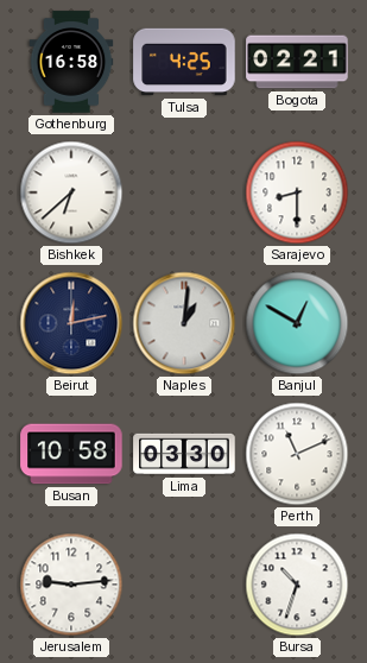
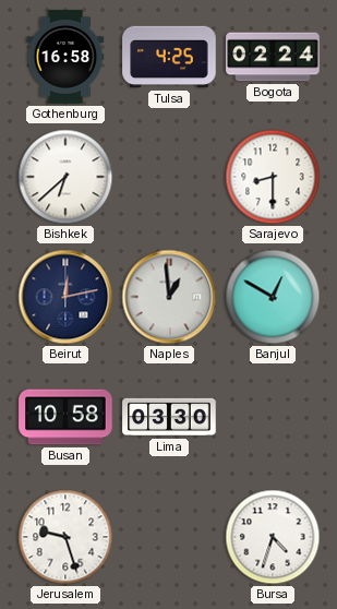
Bogota: 02:21 -> 02:24
Naples: 1:01 -> 12:59
Perth: 11:11 -> none
Jerusalem: 9:14 -> 9:27
Bursa: 10:33 -> 4:33
